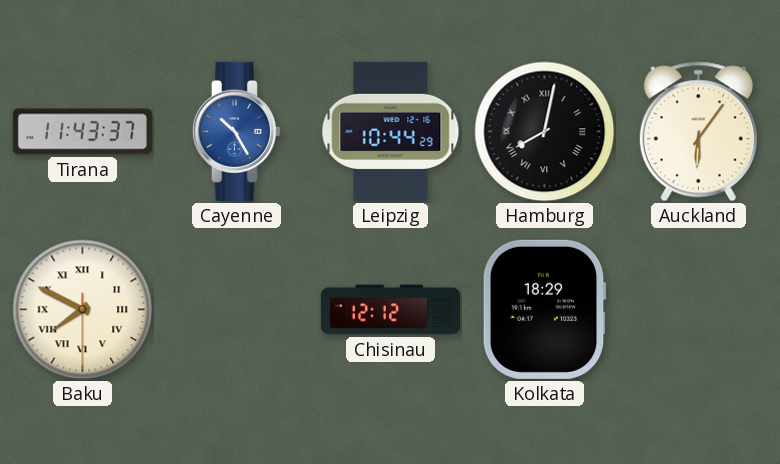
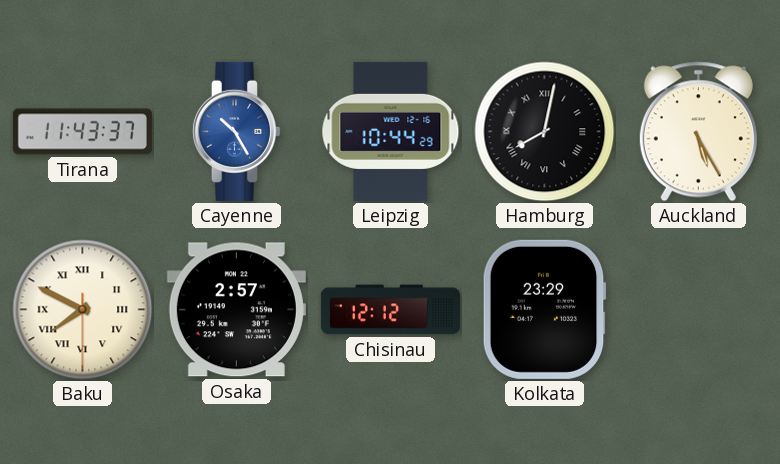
Auckland: 6:06 -> 5:25
Osaka: none -> 2:57
Kolkata: 18:29 -> 23:29
